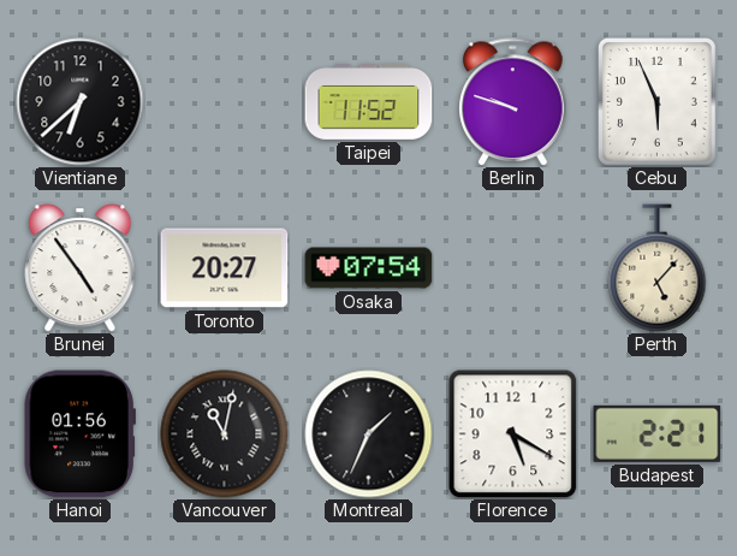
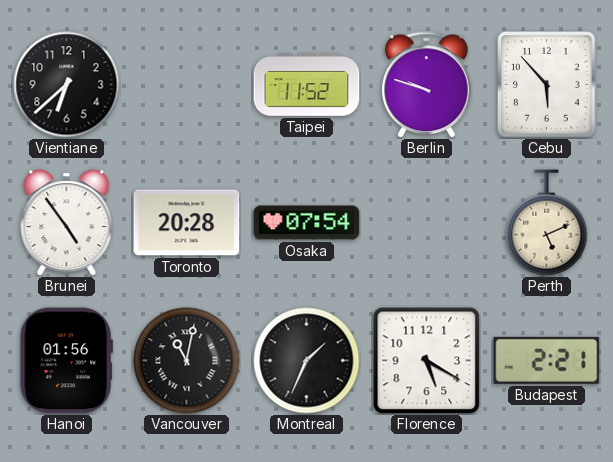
Cebu: 5:56 -> 5:53
Toronto: 20:27 -> 20:28
Perth: 5:07 -> 5:11
